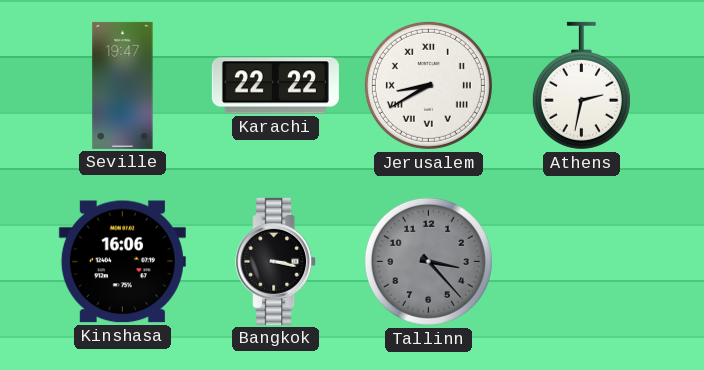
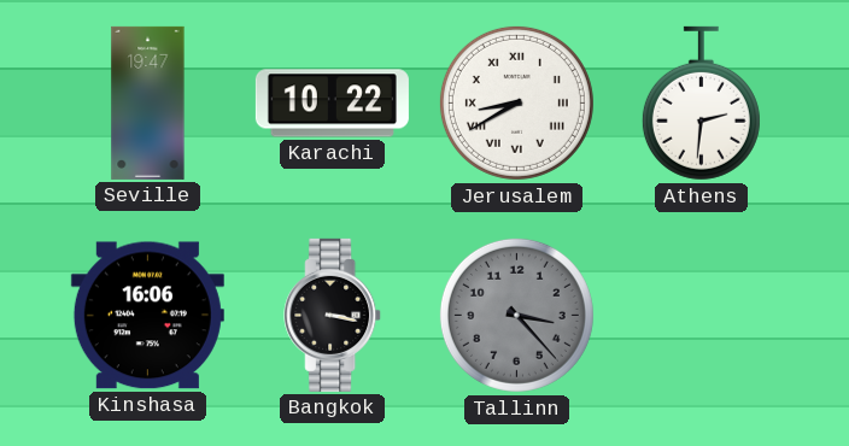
Karachi: 22:22 -> 10:22
Athens: 2:32 -> 2:31
